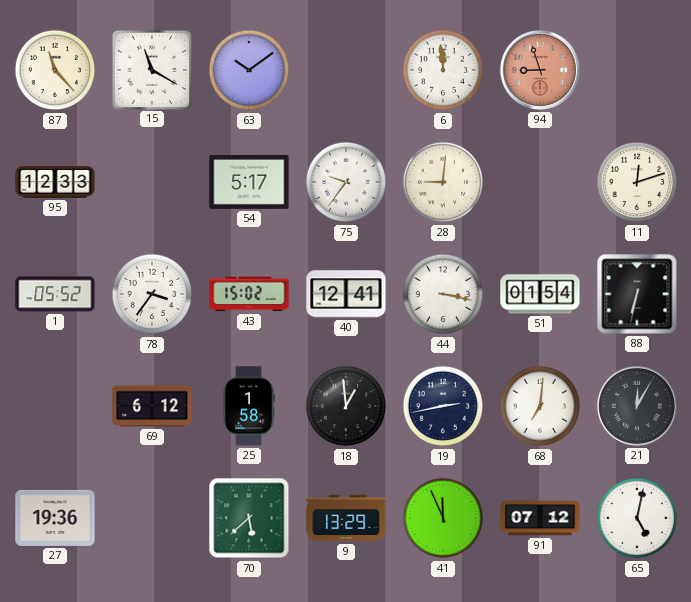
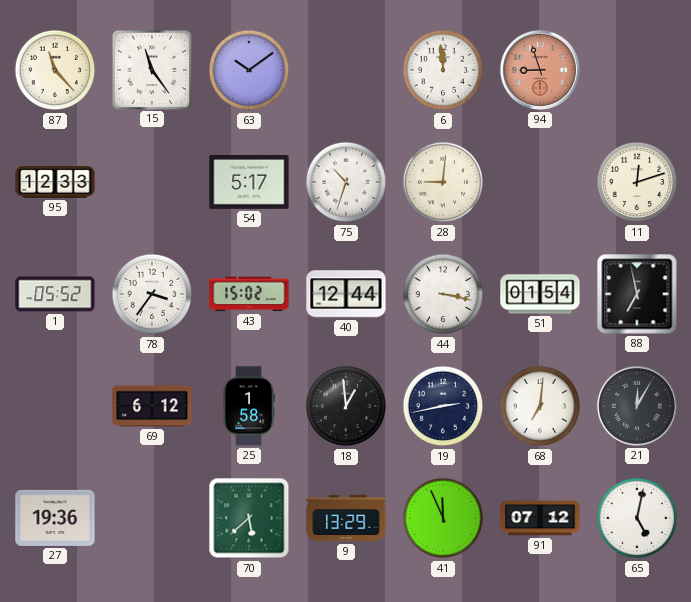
15: 11:20 -> 11:24
75: 9:36 -> 10:33
40: 12:41 -> 12:44
88: 6:32 -> 6:58
